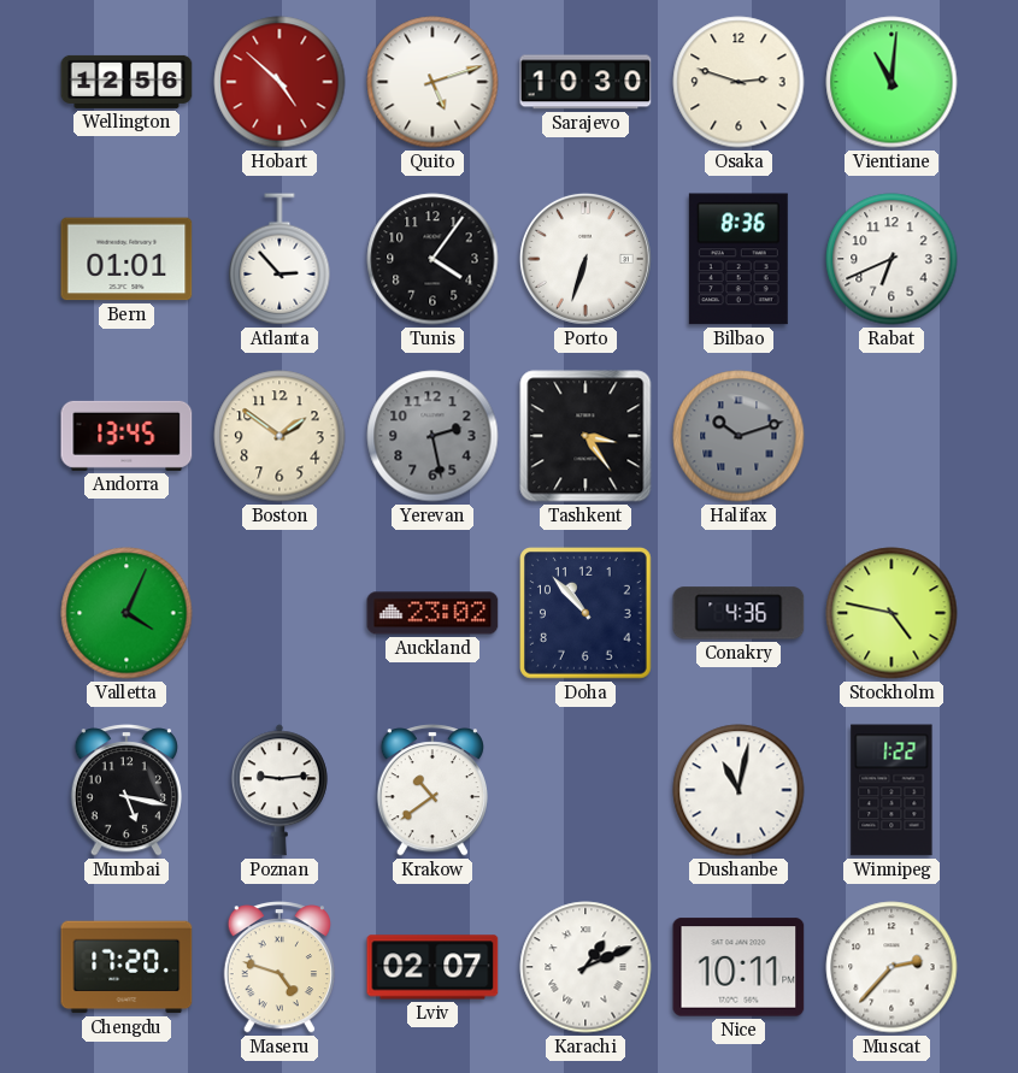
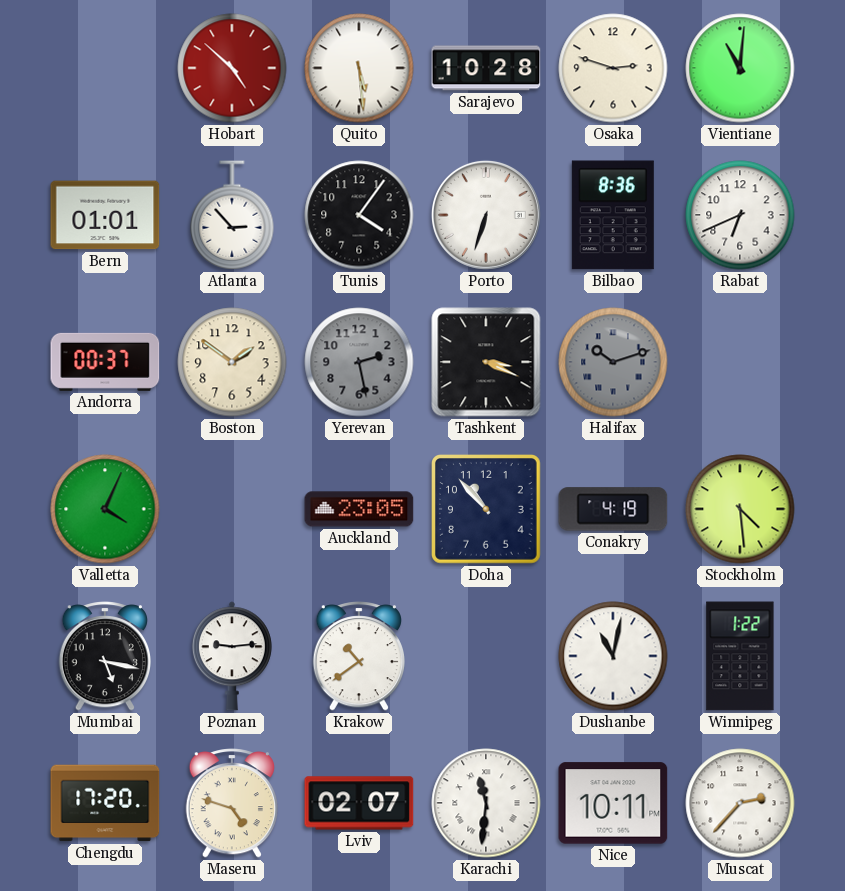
Wellington: 12:56 -> none
Quito: 5:12 -> 5:29
Sarajevo: 10:30 -> 10:28
Andorra: 13:45 -> 00:37
Tashkent: 3:24 -> 3:19
Auckland: 23:02 -> 23:05
Conakry: 4:36 -> 4:19
Stockholm: 4:47 -> 4:29
Karachi: 1:11 -> 11:31
